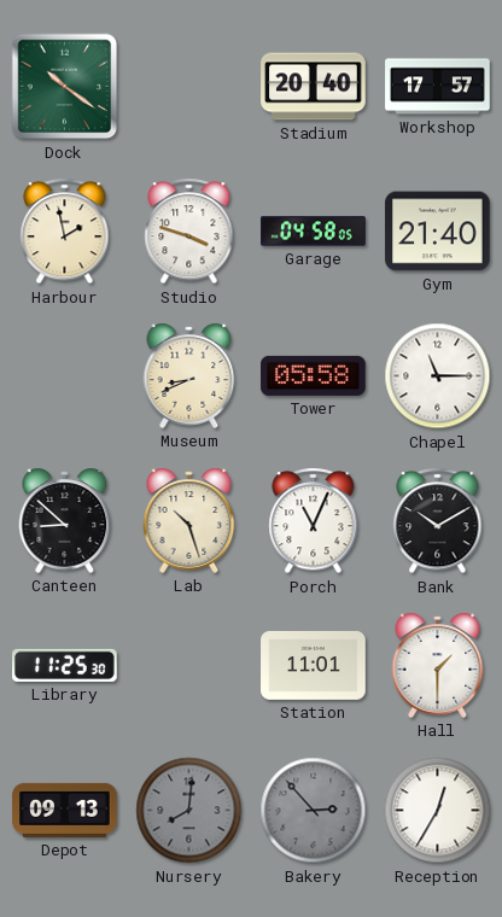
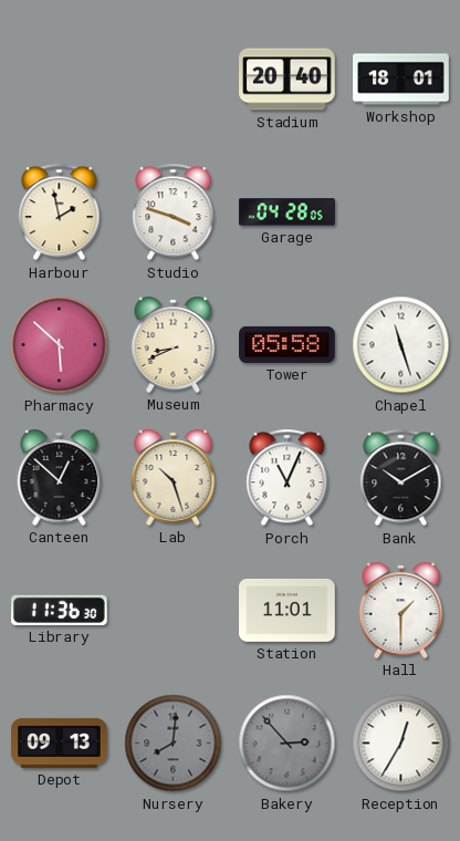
Dock: 10:21 -> none
Workshop: 17:57 -> 18:01
Garage: 04:58 -> 04:28
Gym: 21:40 -> none
Pharmacy: none -> 5:52
Chapel: 11:15 -> 11:27
Canteen: 8:52 -> 12:52
Library: 11:25 -> 11:36
